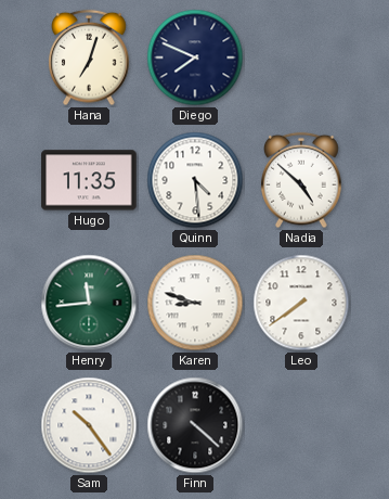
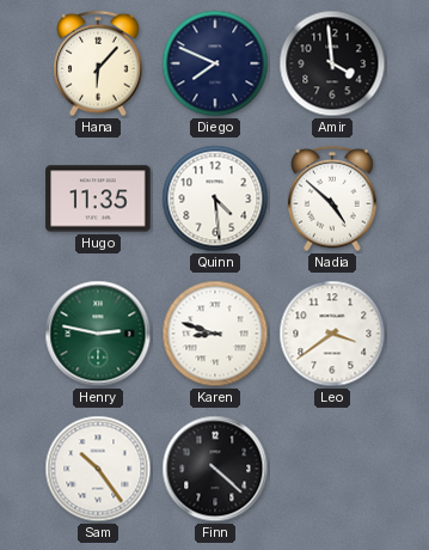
Hana: 7:03 -> 6:07
Amir: none -> 3:59
Henry: 11:44 -> 2:47
Leo: 7:39 -> 3:39
